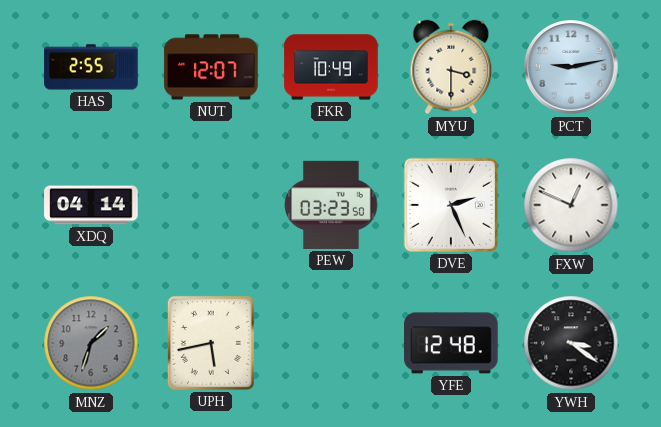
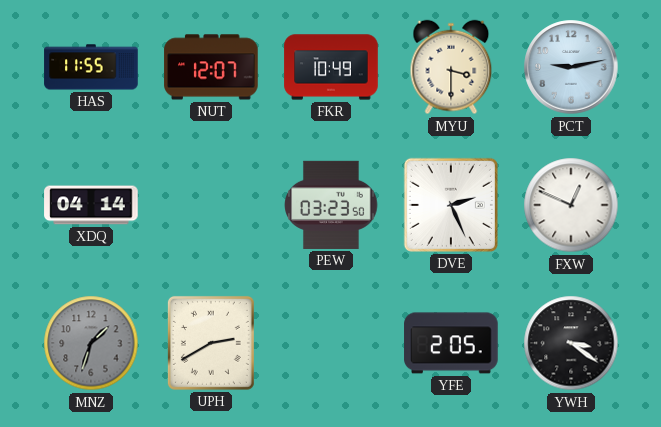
HAS: 2:55 -> 11:55
UPH: 5:43 -> 2:40
YFE: 12:48 -> 2:05
